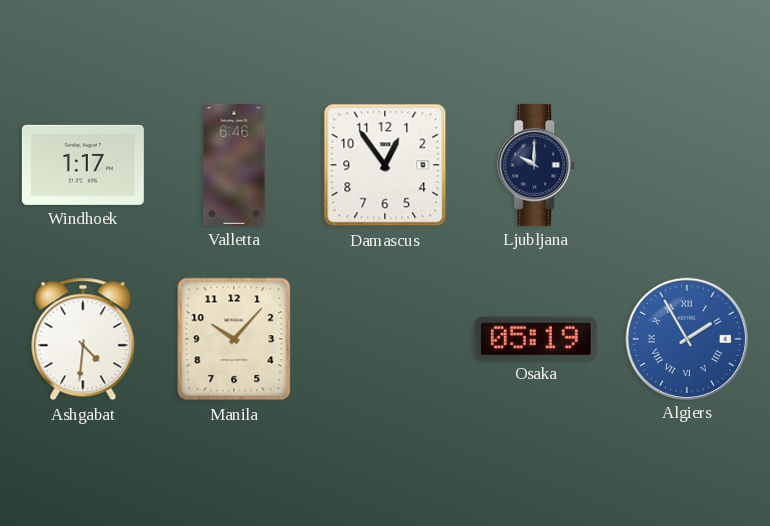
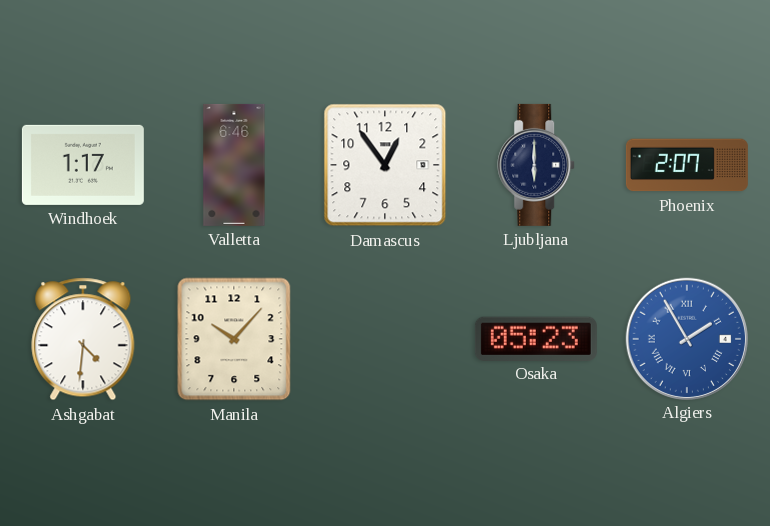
Ljubljana: 10:00 -> 6:00
Phoenix: none -> 2:07
Osaka: 05:19 -> 05:23
